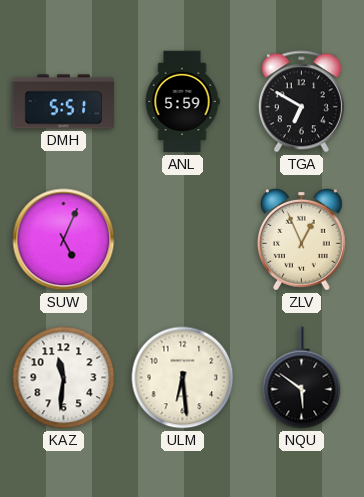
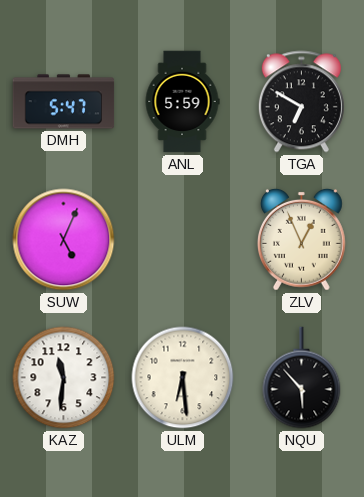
DMH: 5:51 -> 5:47
NQU: 5:51 -> 5:53
